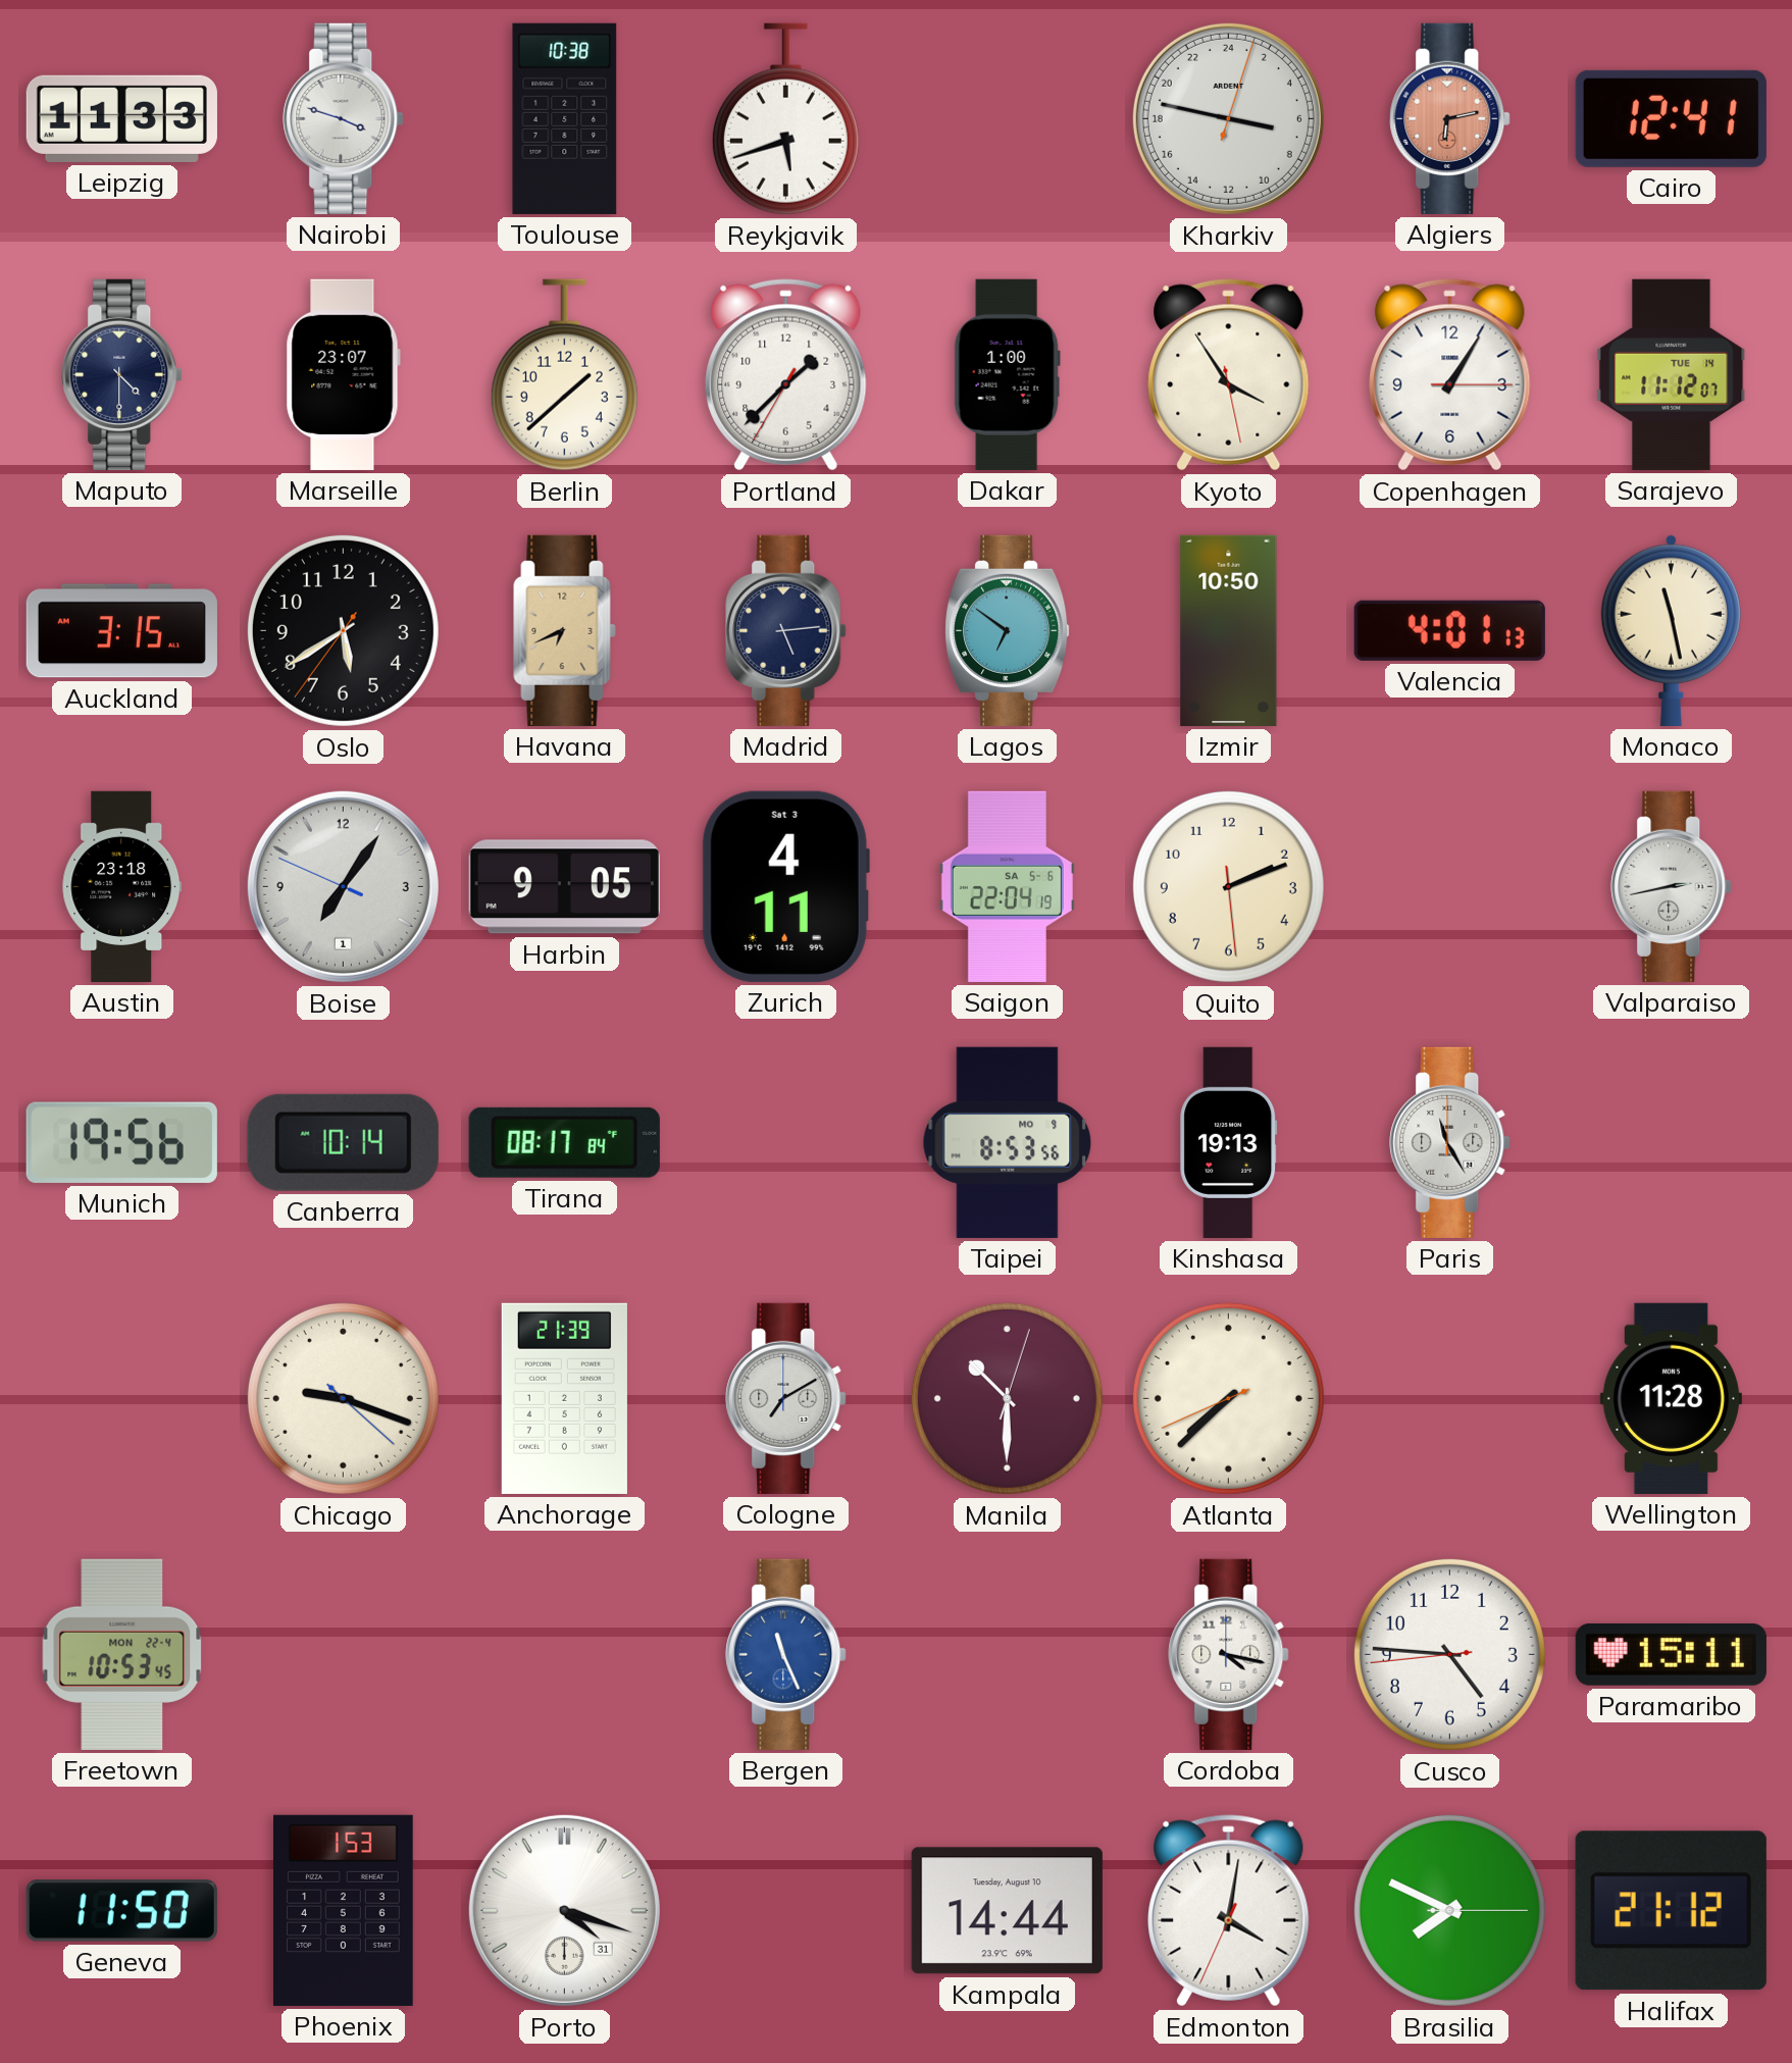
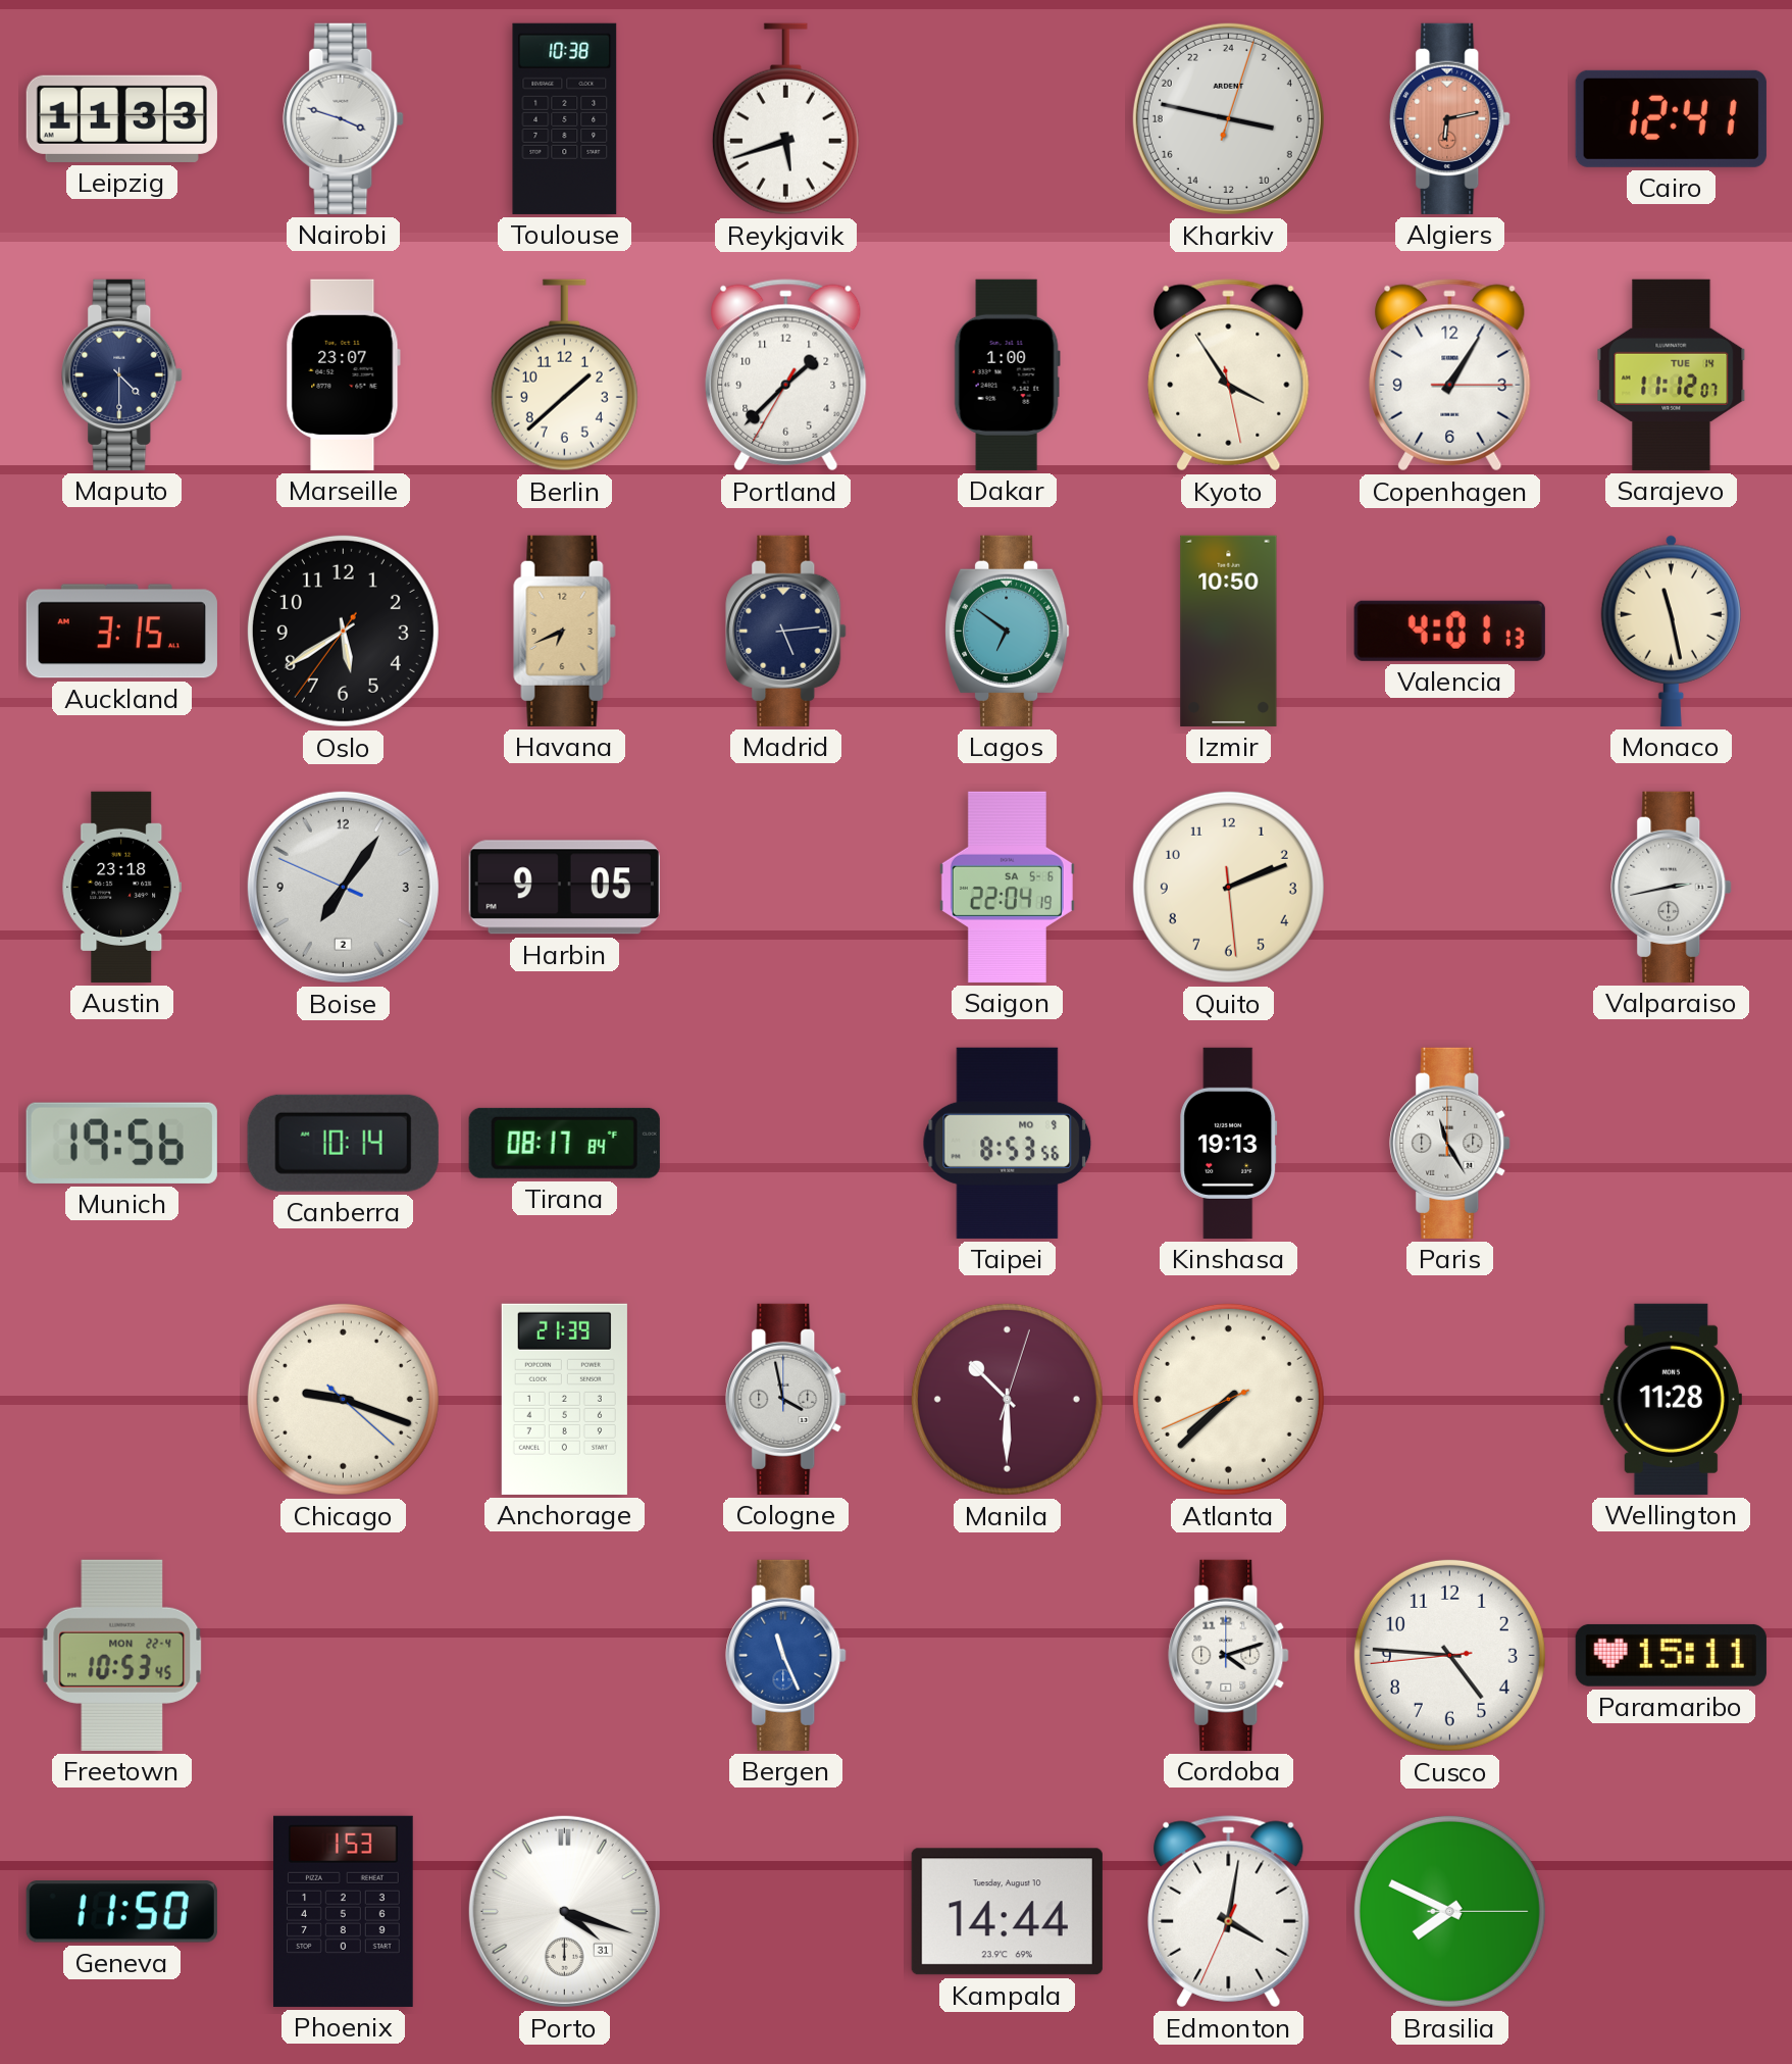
Boise date: 1 -> 2
Zurich: 4:11 -> none
Cologne: 7:10 -> 3:58
Cordoba: 4:17 -> 4:12
Halifax: 21:12 -> none
